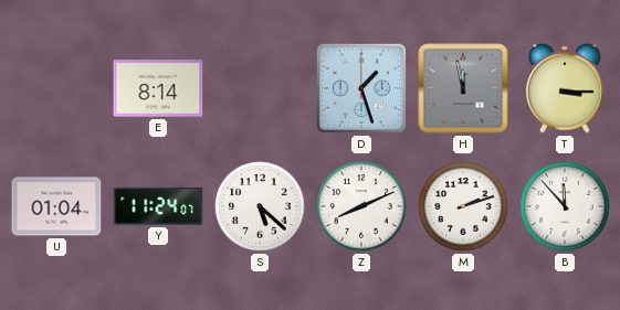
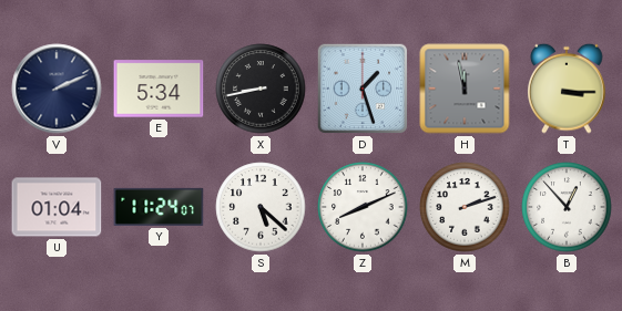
V: none -> 2:11
E: 8:14 -> 5:34
X: none -> 8:43
B: 11:53 -> 12:53
